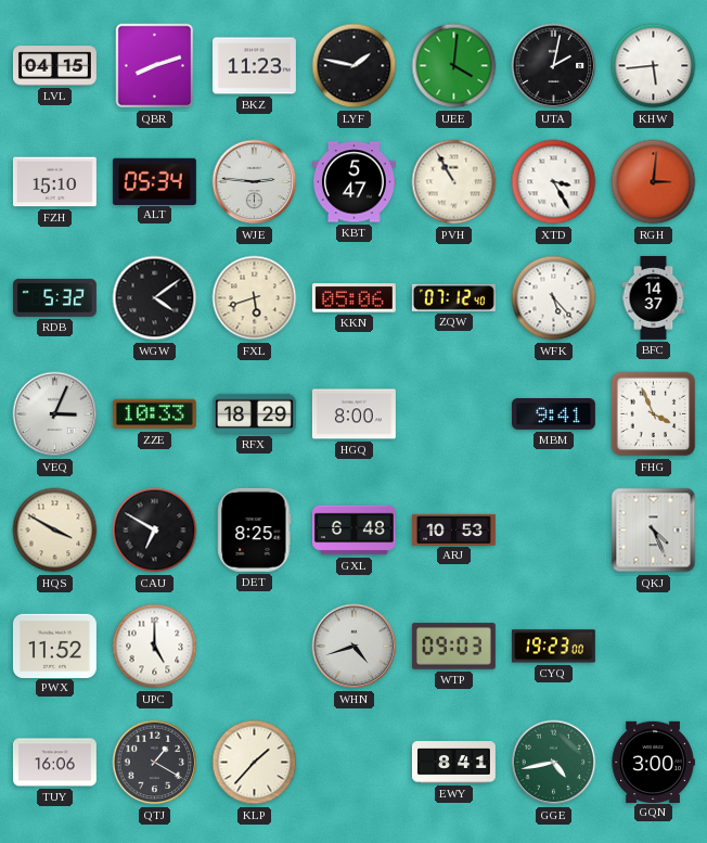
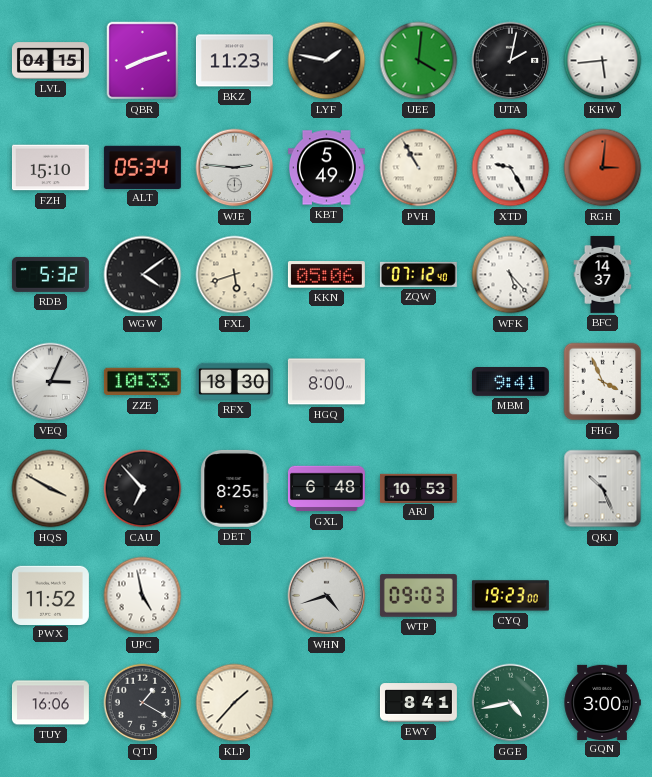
KBT: 5:47 -> 5:49
XTD: 3:25 -> 9:25
RFX: 18:29 -> 18:30
CAU: 6:50 -> 6:53
QKJ: 4:26 -> 10:26
UPC: 5:00 -> 4:58
